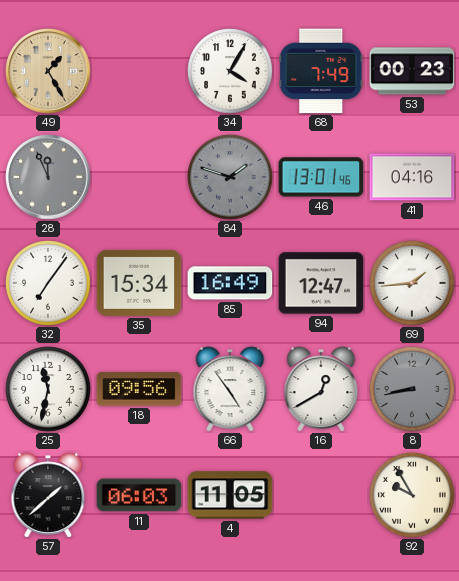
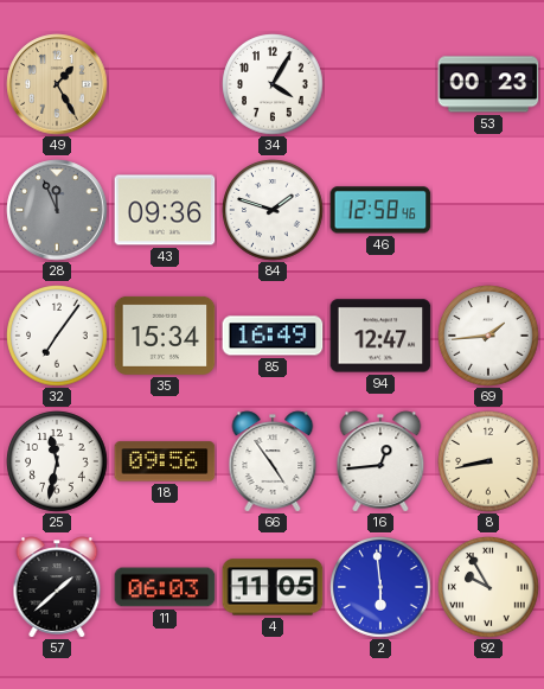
68: 7:49 -> none
43: none -> 09:36
84 dial: grey -> white
46: 13:01 -> 12:58
41: 04:16 -> none
16: 12:40 -> 12:44
8 dial: grey -> cream
2: none -> 5:59
